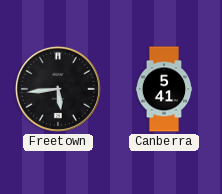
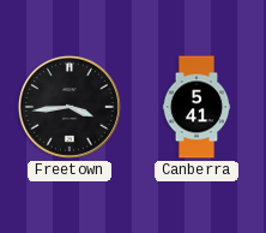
Freetown: 5:44 -> 3:44
